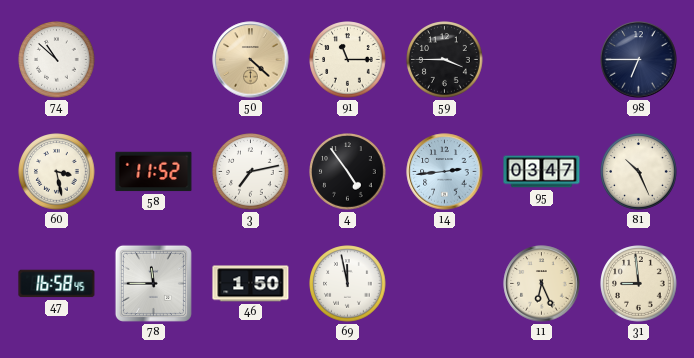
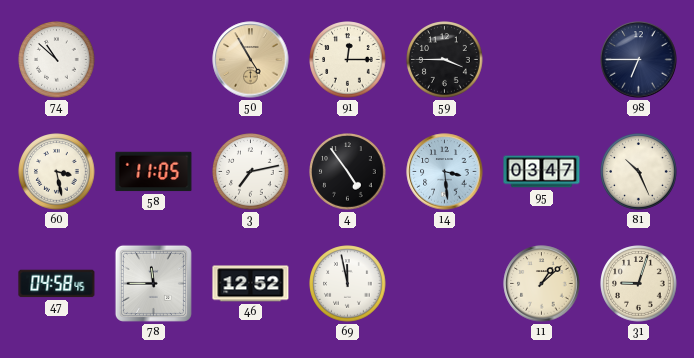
50: 4:22 -> 4:55
91: 11:15 -> 12:15
58: 11:52 -> 11:05
14: 2:44 -> 3:29
47: 16:58 -> 04:58
46: 1:50 -> 12:52
11: 6:26 -> 1:08
31: 8:59 -> 9:03
